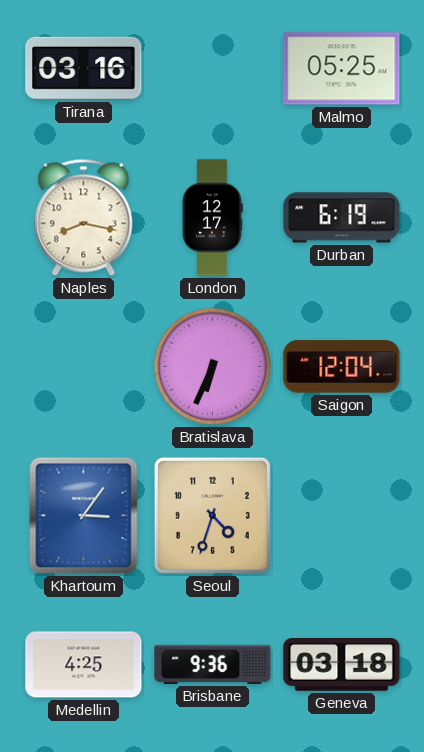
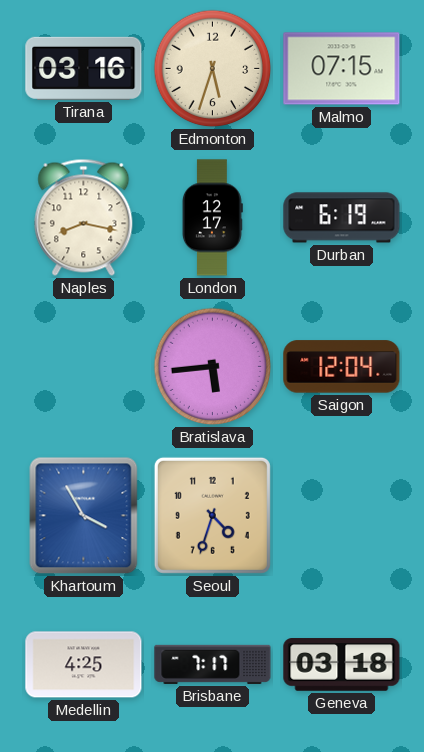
Edmonton: none -> 5:33
Malmo: 05:25 -> 07:15
Bratislava: 6:34 -> 5:44
Khartoum: 3:06 -> 3:55
Brisbane: 9:36 -> 7:17
